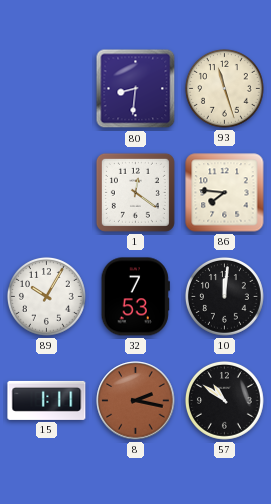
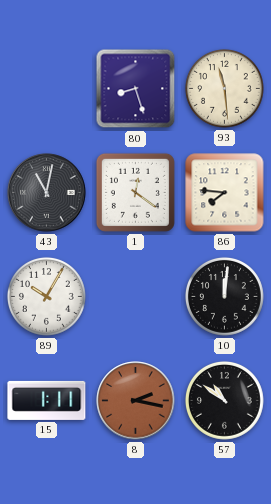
80: 8:31 -> 8:27
93: 11:27 -> 11:29
43: none -> 11:02
32: 7:53 -> none
